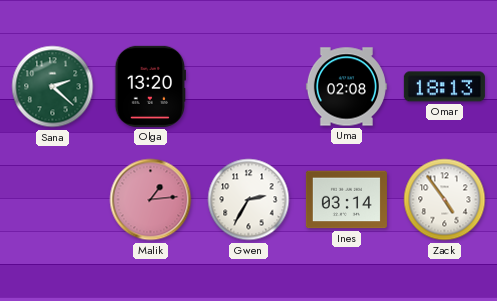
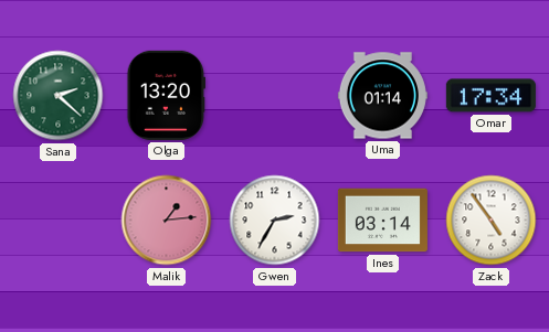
Uma: 02:08 -> 01:14
Omar: 18:13 -> 17:34
